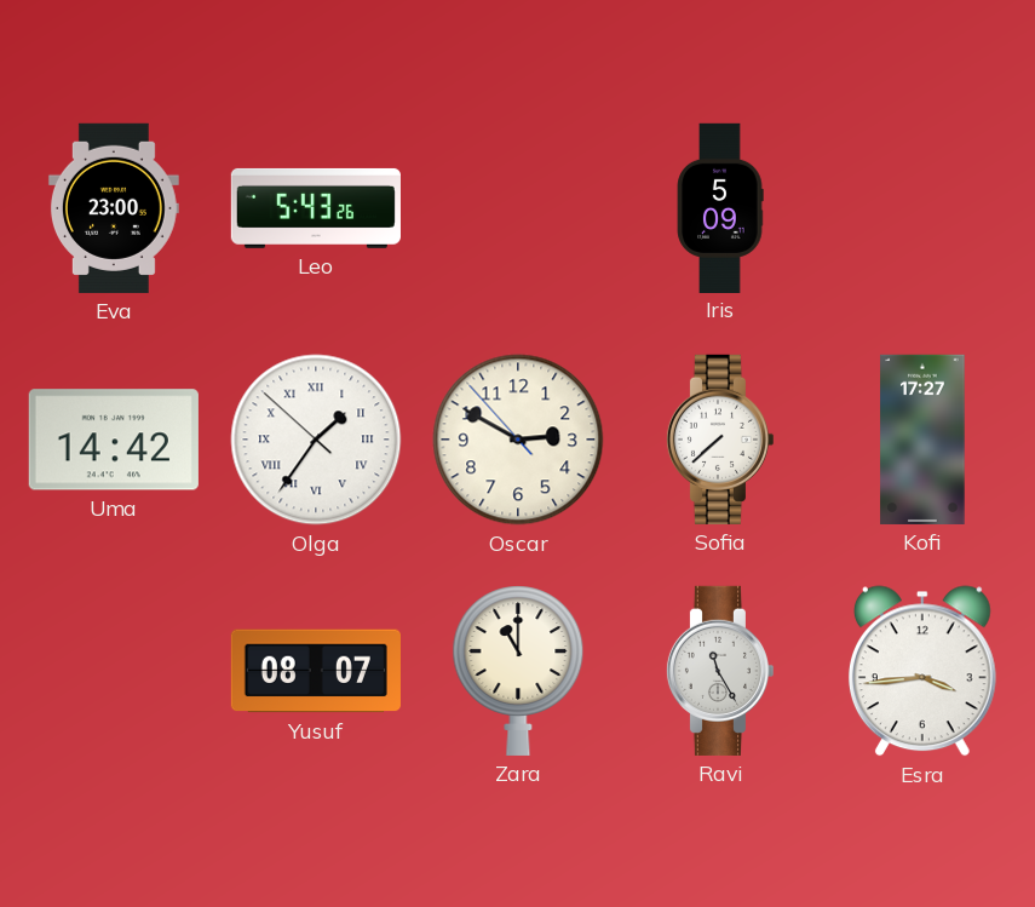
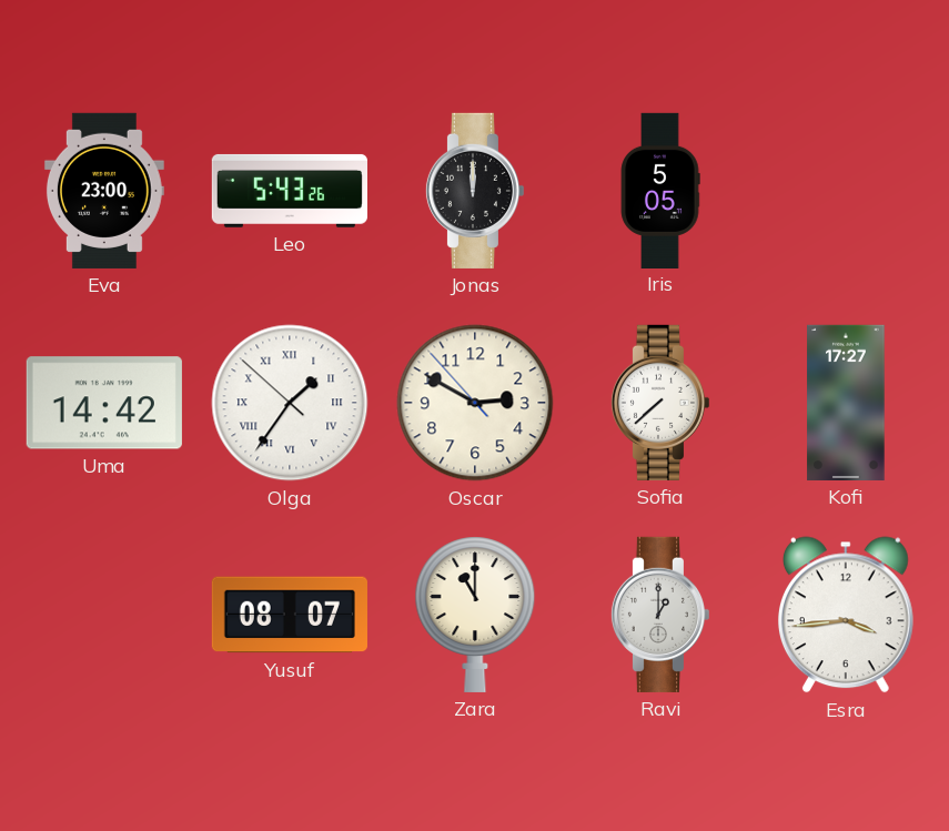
Jonas: none -> 12:00
Iris: 5:09 -> 5:05
Ravi: 11:25 -> 1:00
